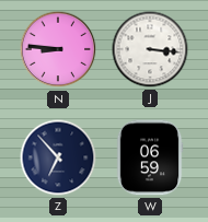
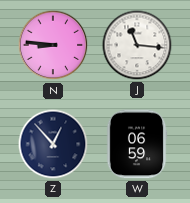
J: 3:16 -> 11:16
Z: 6:53 -> 12:53
